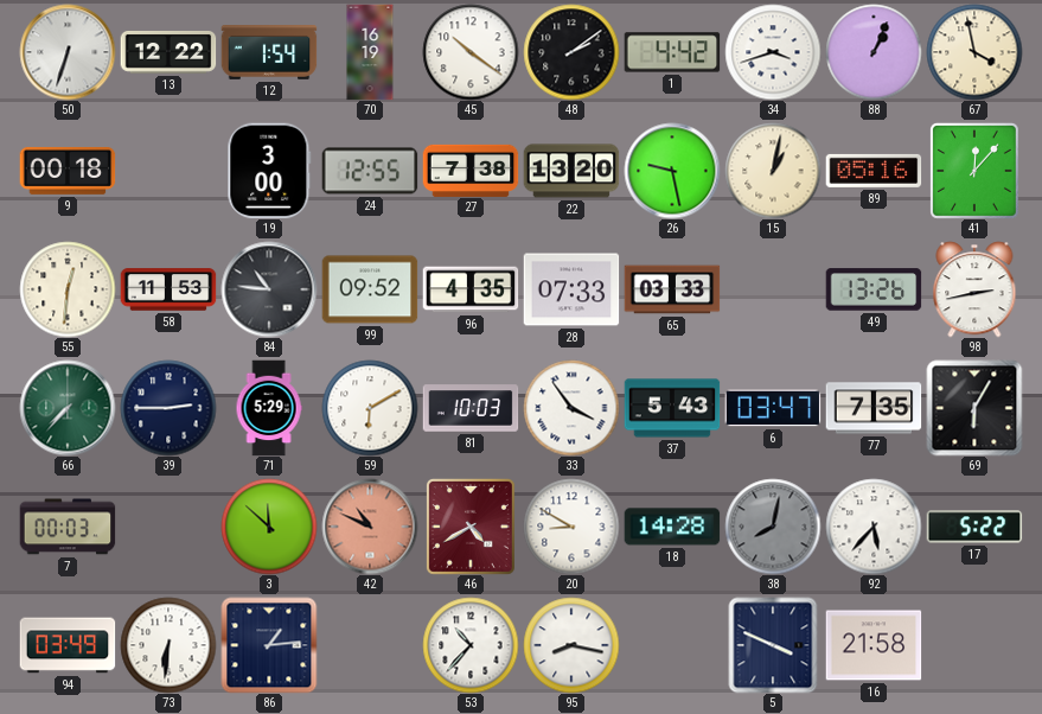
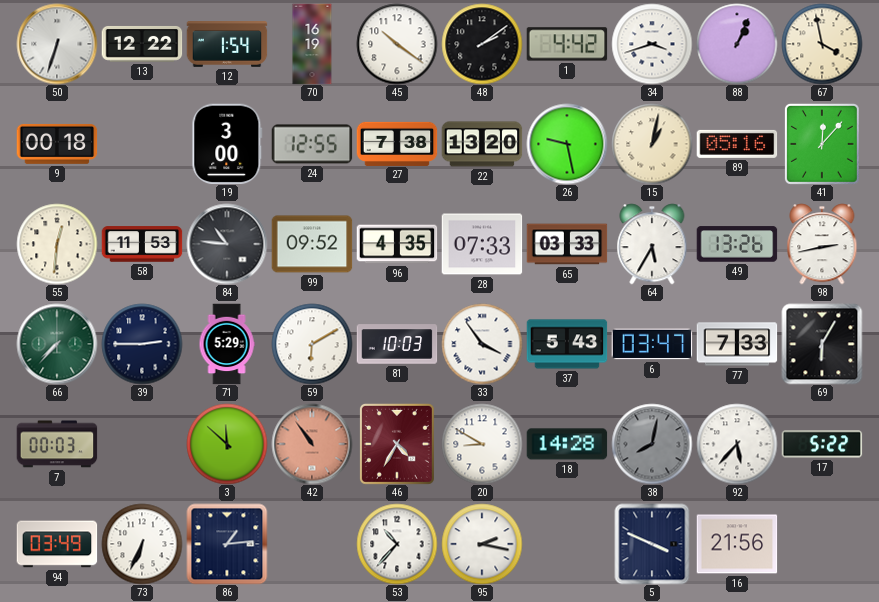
64: none -> 5:35
77: 7:35 -> 7:33
42: 10:49 -> 10:54
46: 4:40 -> 4:35
73: 6:31 -> 6:34
95: 8:17 -> 2:17
16: 21:58 -> 21:56
